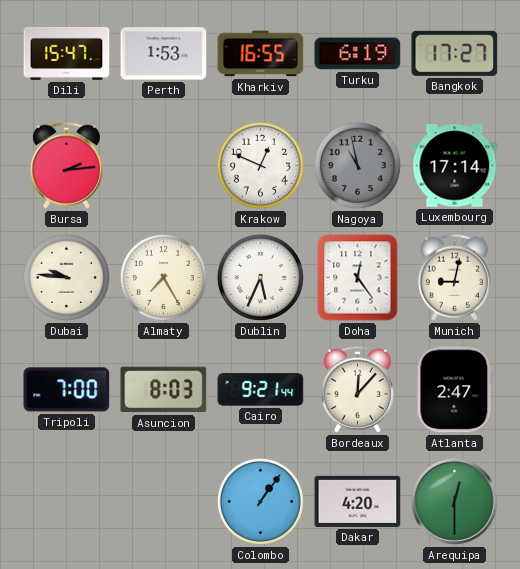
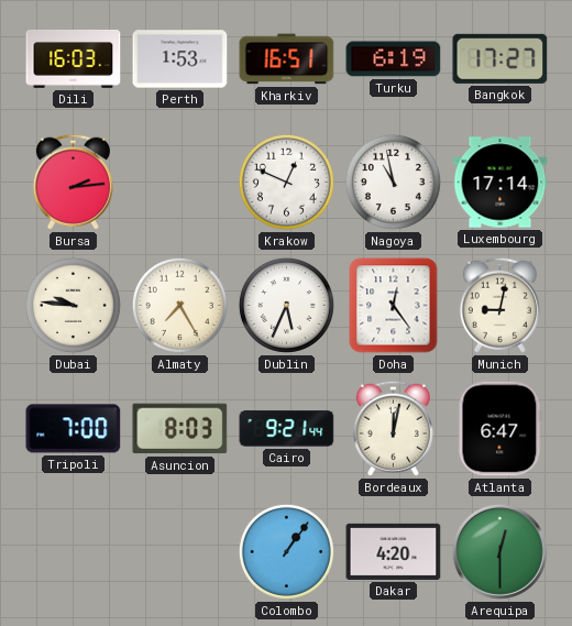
Dili: 15:47 -> 16:03
Kharkiv: 16:55 -> 16:51
Nagoya dial: grey -> white
Bordeaux: 12:07 -> 12:02
Atlanta: 2:47 -> 6:47
